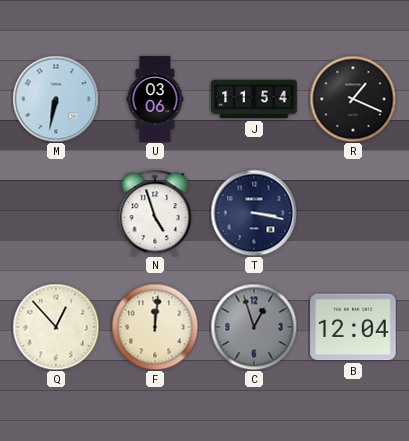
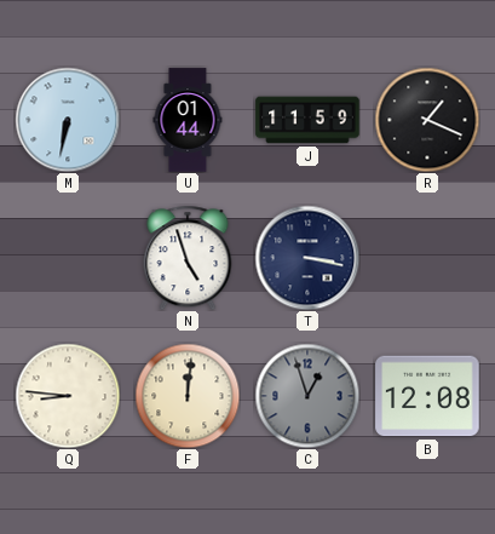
U: 03:06 -> 01:44
J: 11:54 -> 11:59
Q: 12:53 -> 8:46
B: 12:04 -> 12:08
